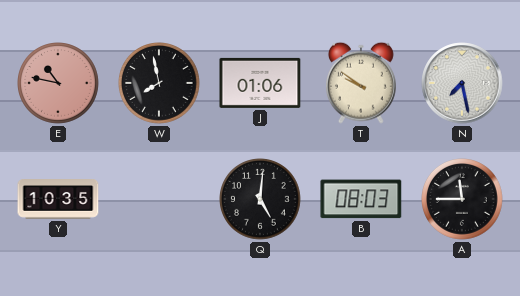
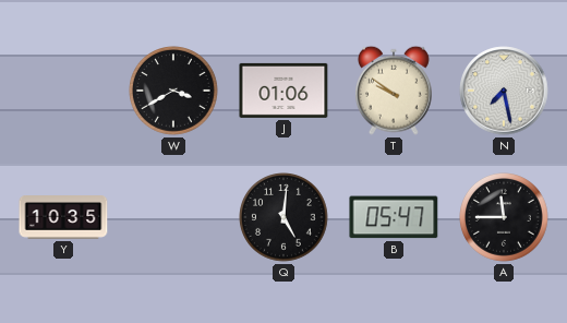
E: 10:47 -> none
W: 7:58 -> 3:40
B: 08:03 -> 05:47
